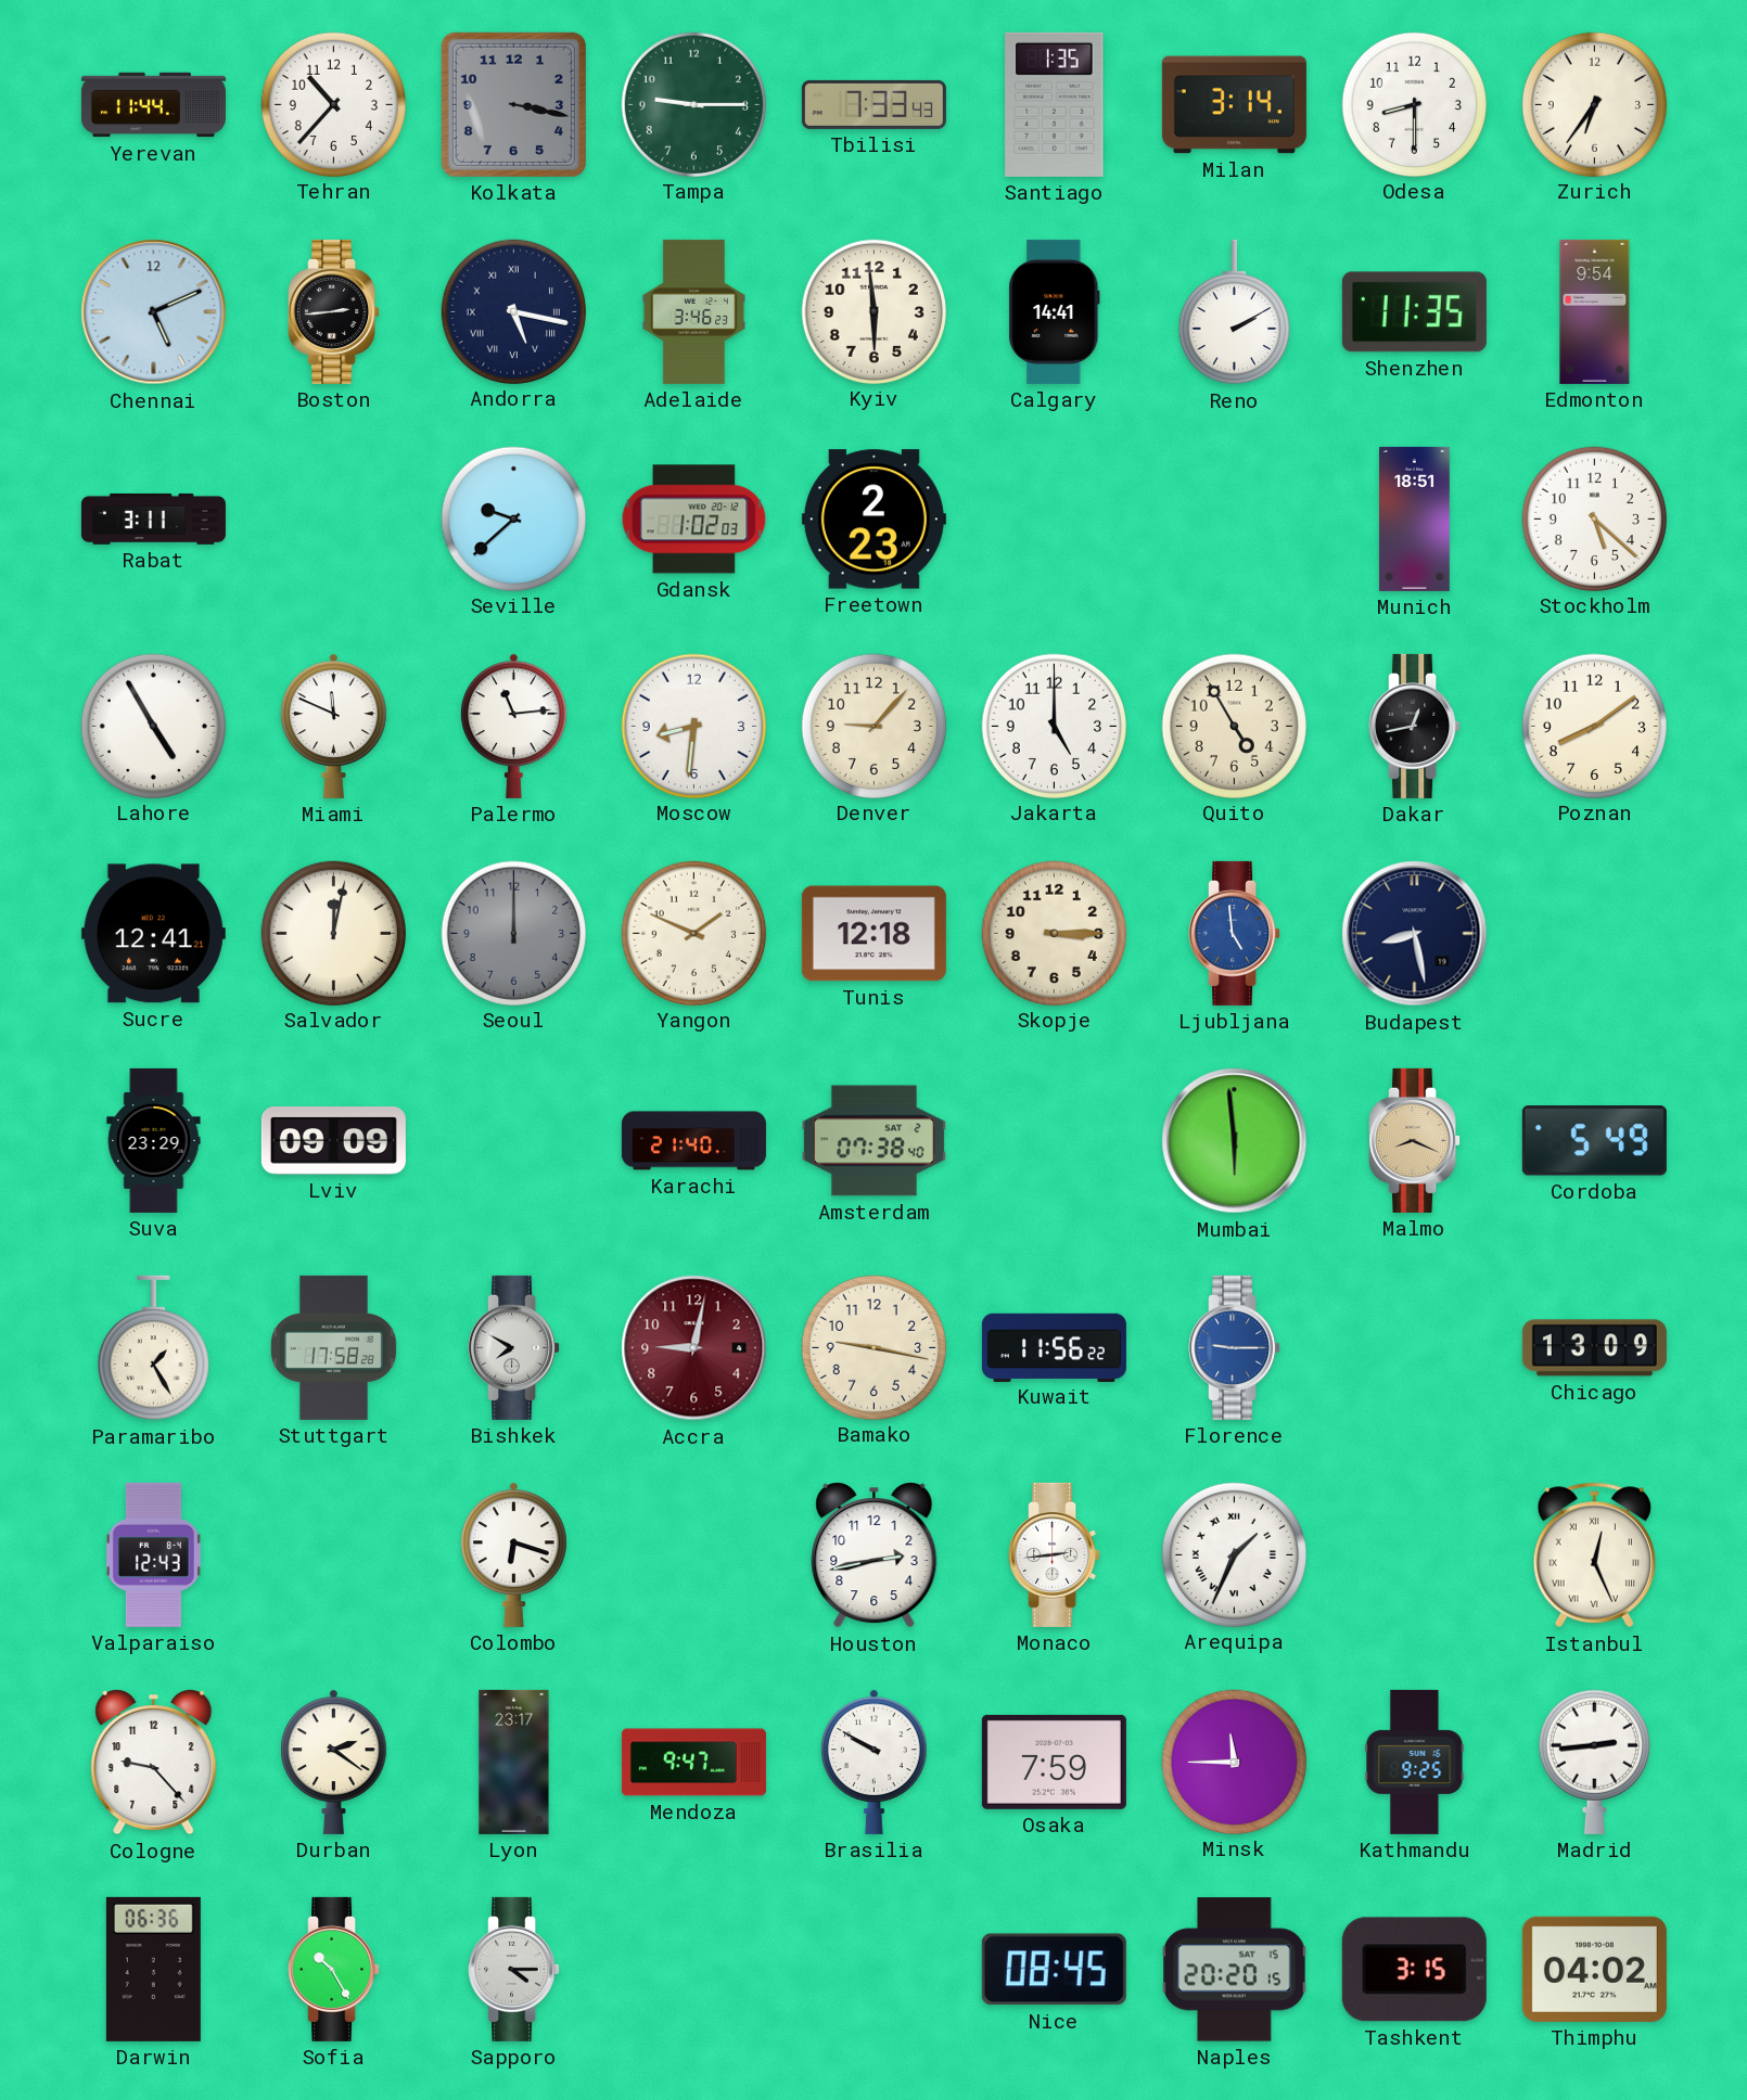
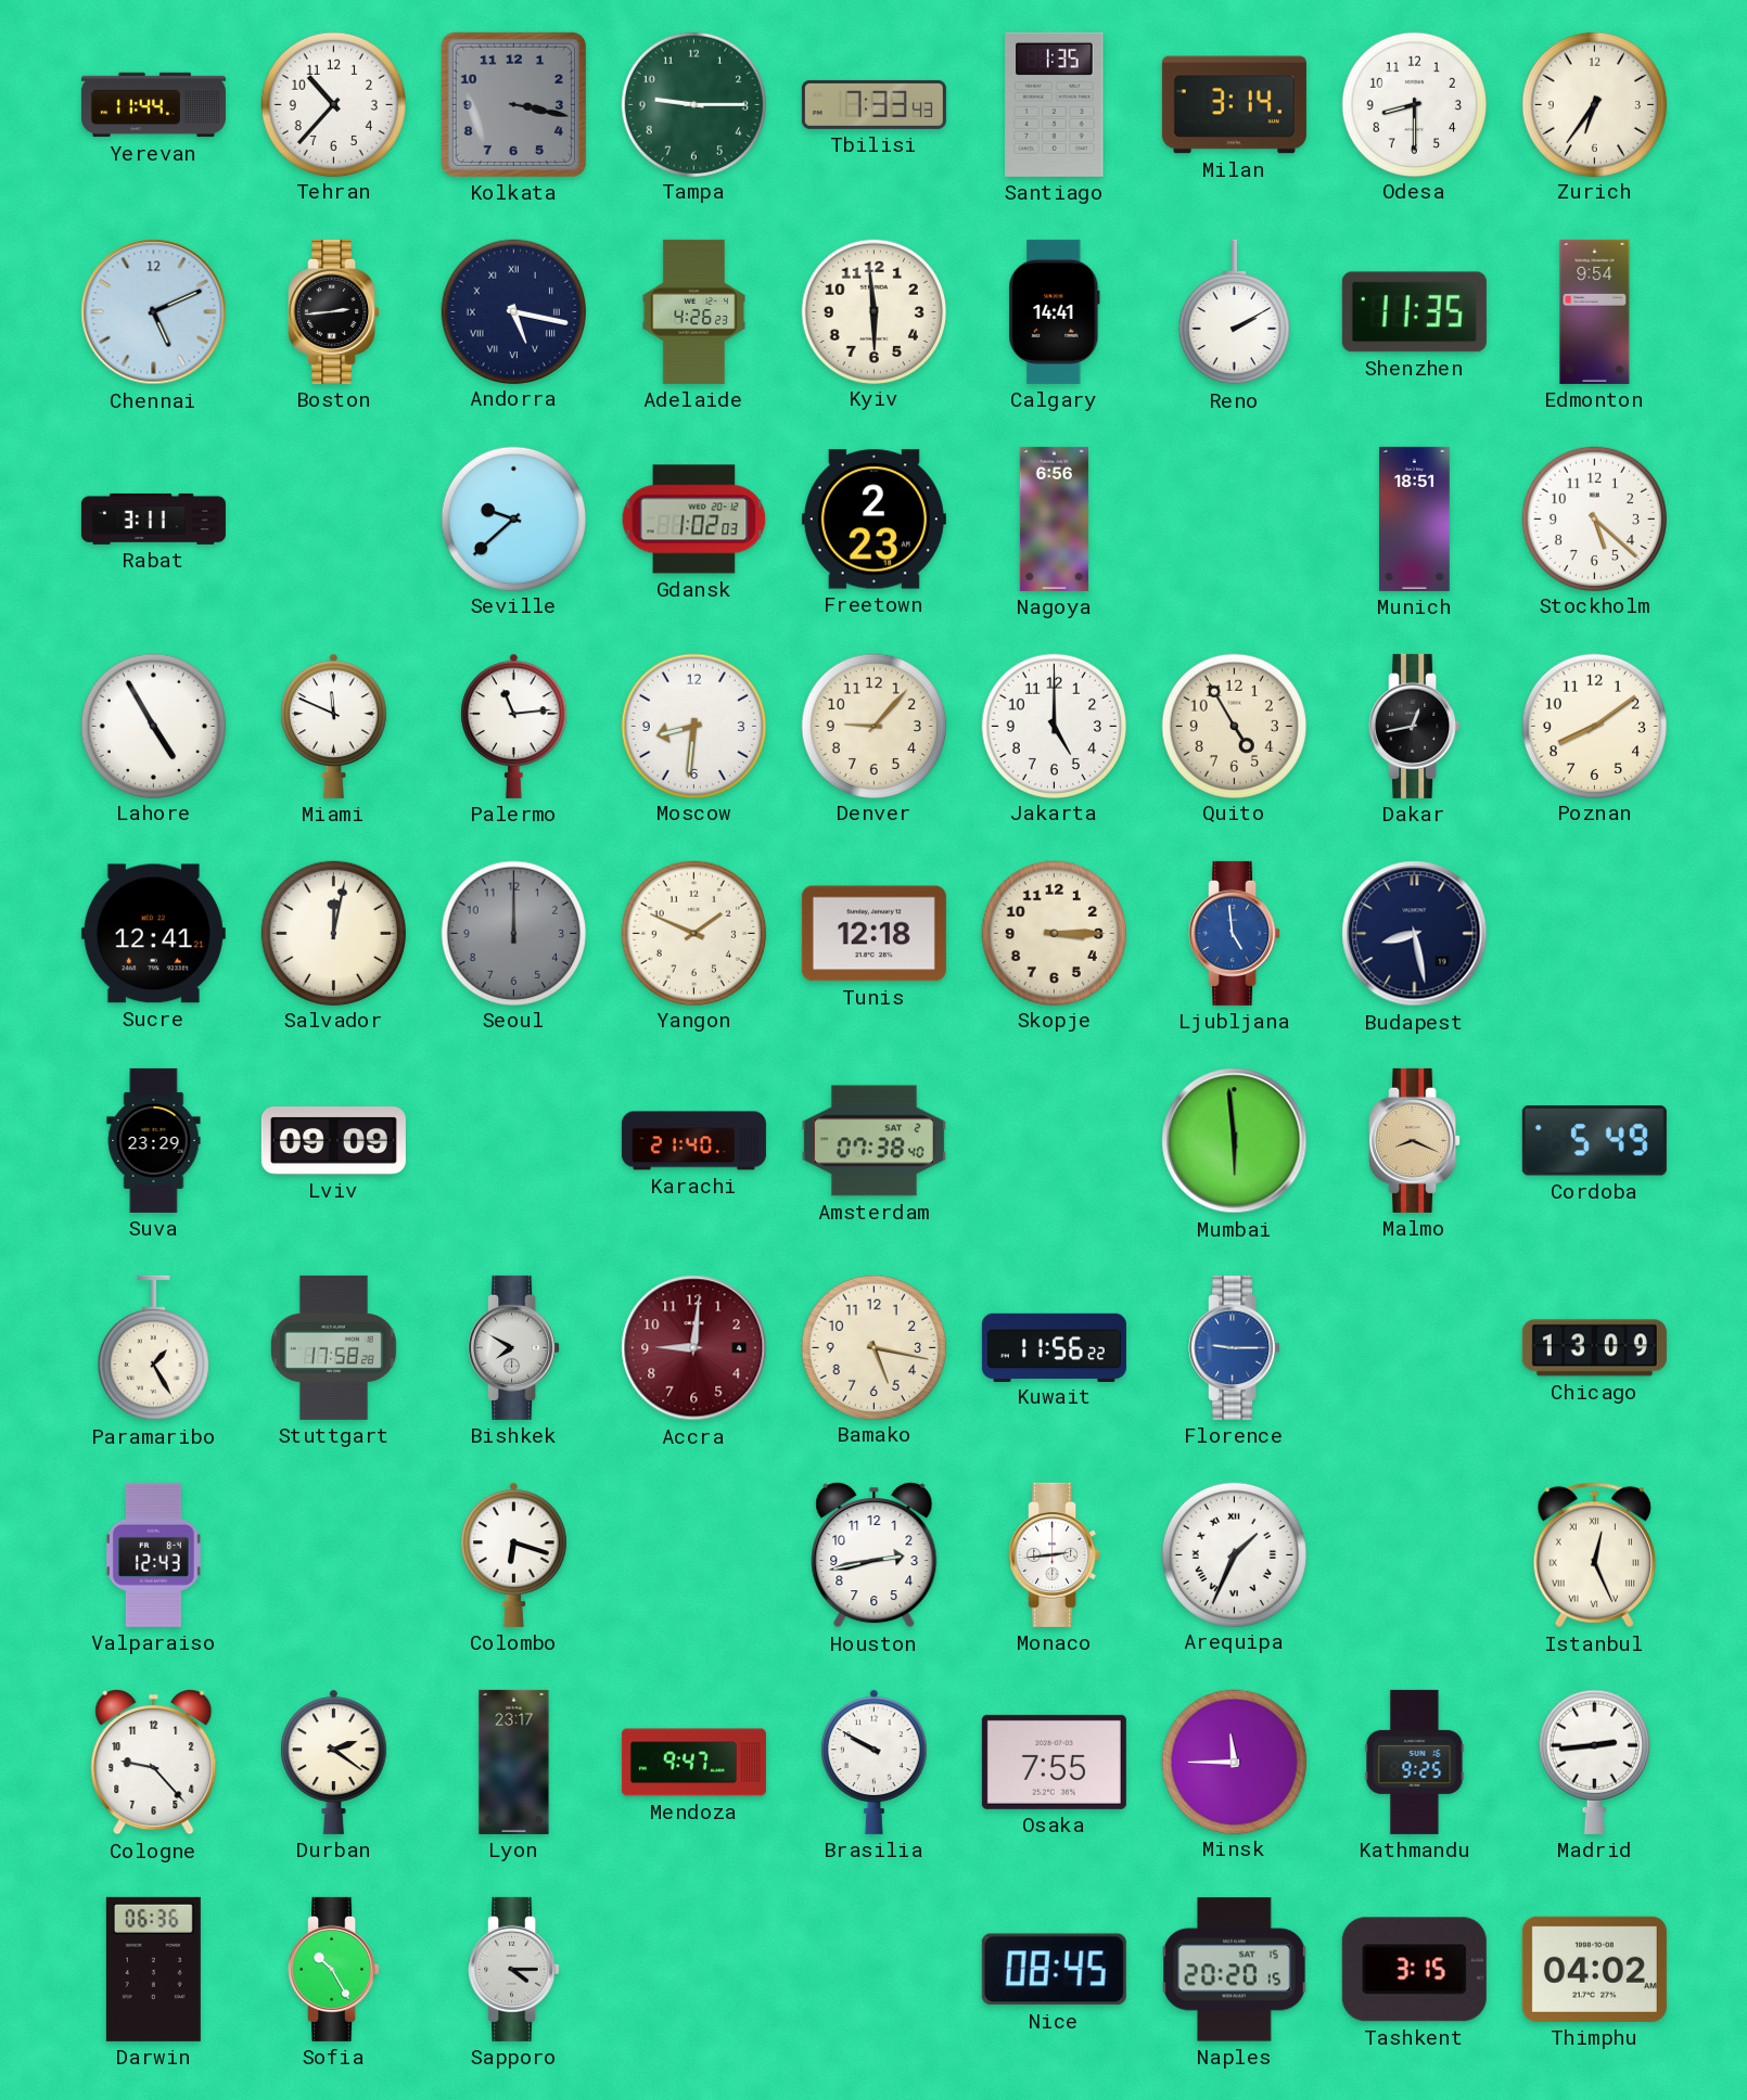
Adelaide: 3:46 -> 4:26
Nagoya: none -> 6:56
Accra: 9:02 -> 9:01
Bamako: 9:17 -> 5:17
Osaka: 7:59 -> 7:55
